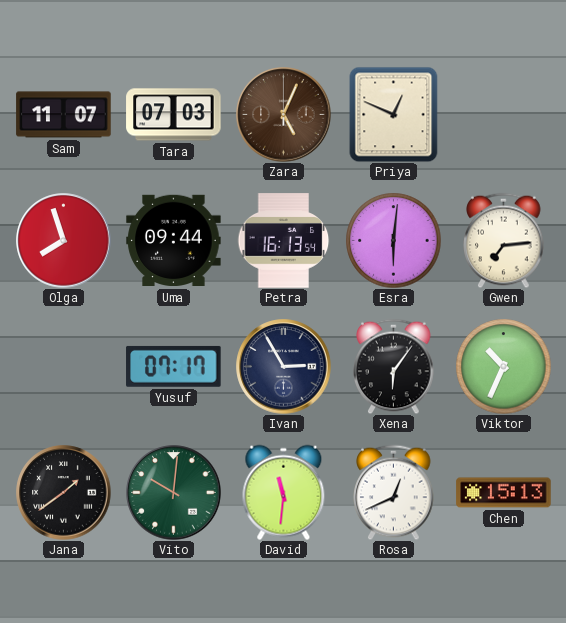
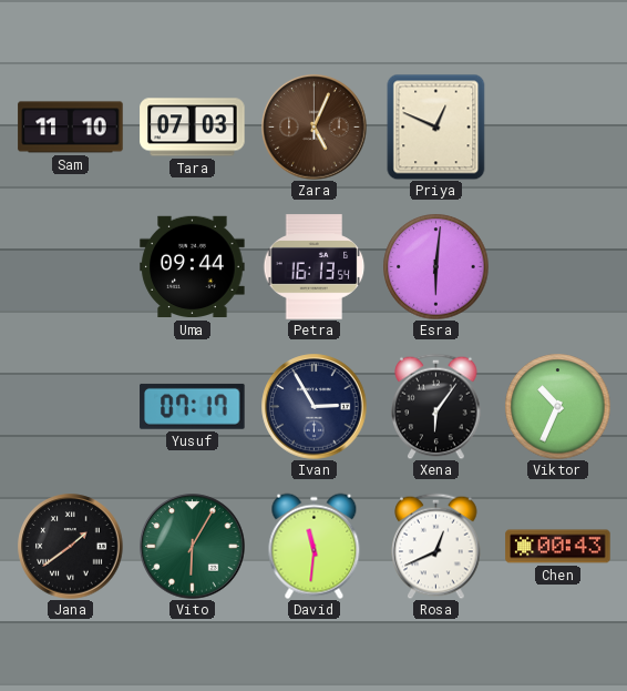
Sam: 11:07 -> 11:10
Olga: 7:57 -> none
Gwen: 7:14 -> none
Vito: 10:01 -> 6:05
Chen: 15:13 -> 00:43
